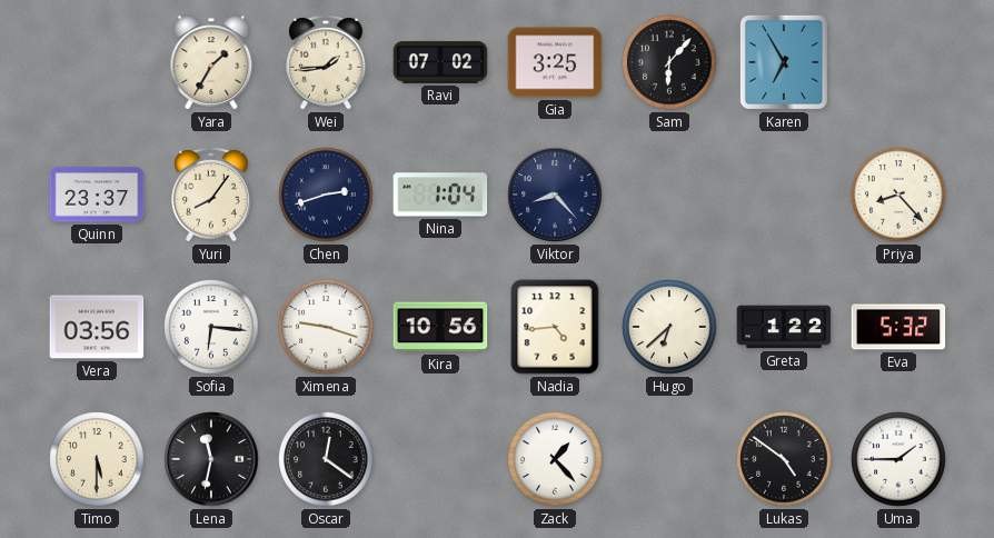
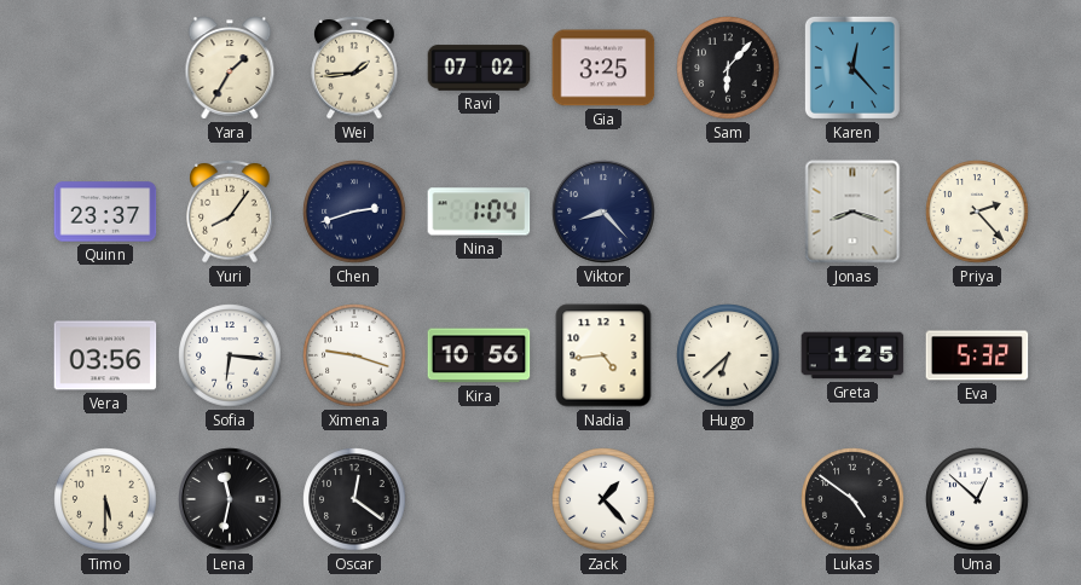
Karen: 6:55 -> 12:23
Jonas: none -> 8:18
Priya: 8:23 -> 2:23
Greta: 1:22 -> 1:25
Uma: 1:45 -> 12:52
